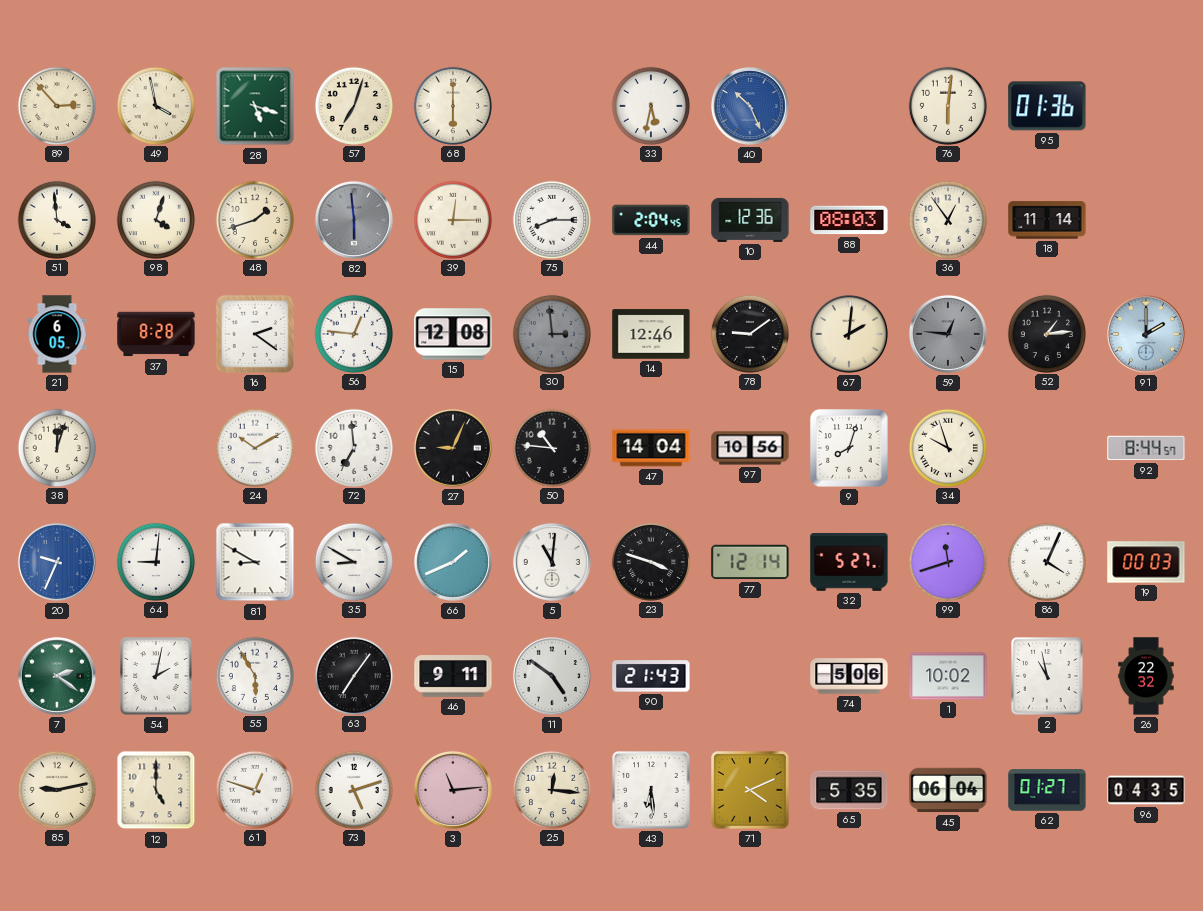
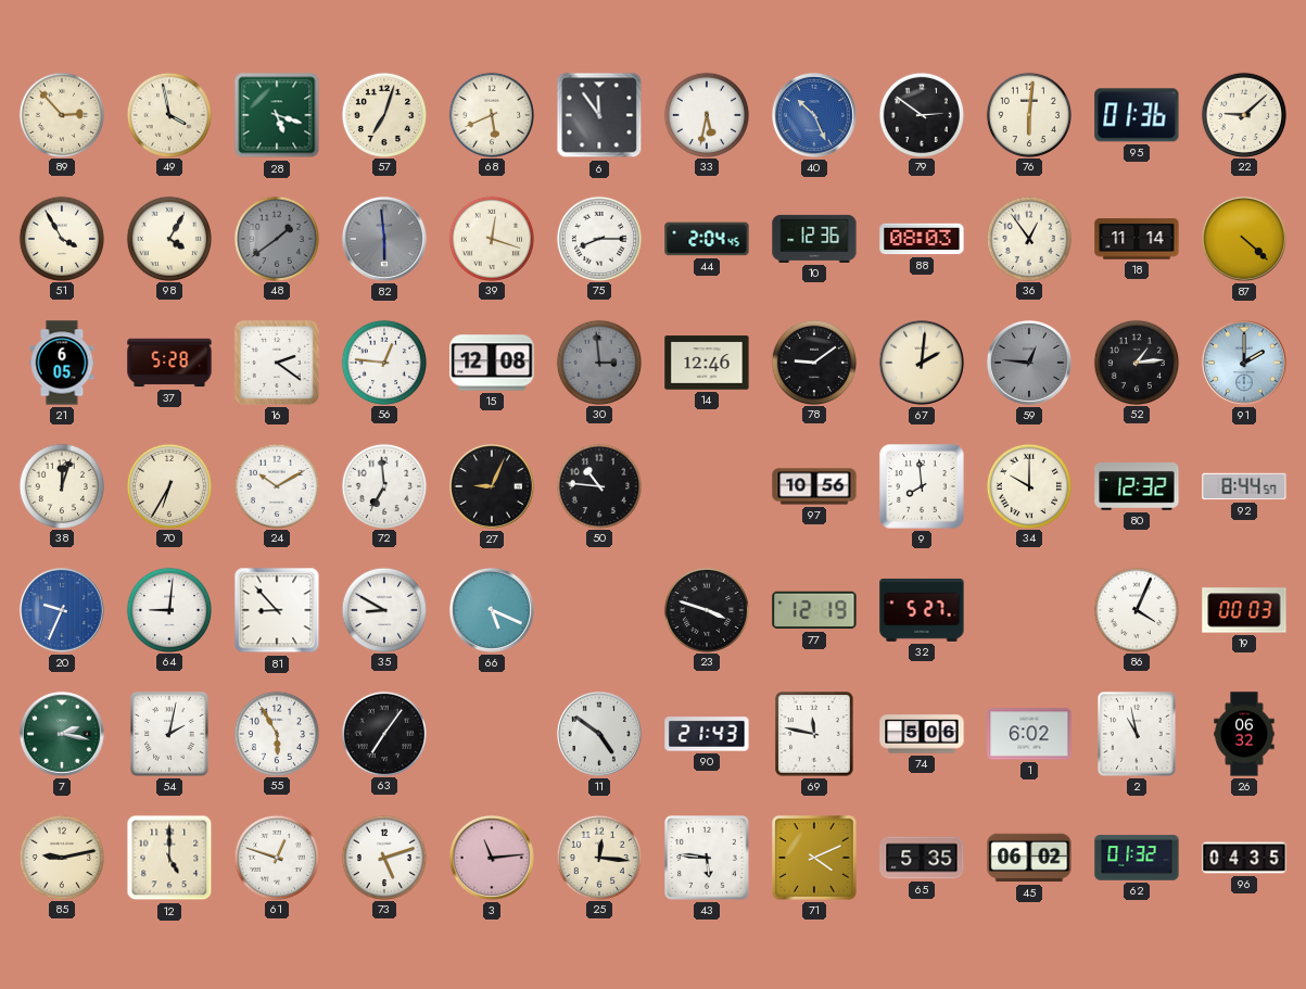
68: 6:00 -> 5:41
6: none -> 11:54
79: none -> 2:51
22: none -> 9:08
51: 3:59 -> 3:55
98: 4:03 -> 4:05
48: 1:42 -> 1:39
48 dial: cream -> grey
39: 12:15 -> 12:18
87: none -> 4:22
37: 8:28 -> 5:28
70: none -> 6:35
47: 14:04 -> none
9: 8:03 -> 7:59
34: 9:57 -> 10:00
80: none -> 12:32
81: 8:50 -> 8:53
66: 1:41 -> 5:19
5: 11:01 -> none
77: 12:14 -> 12:19
99: 11:42 -> none
7: 2:21 -> 2:17
46: 9:11 -> none
69: none -> 11:47
1: 10:02 -> 6:02
26: 22:32 -> 06:32
43: 6:29 -> 5:46
45: 06:04 -> 06:02
62: 01:27 -> 01:32
